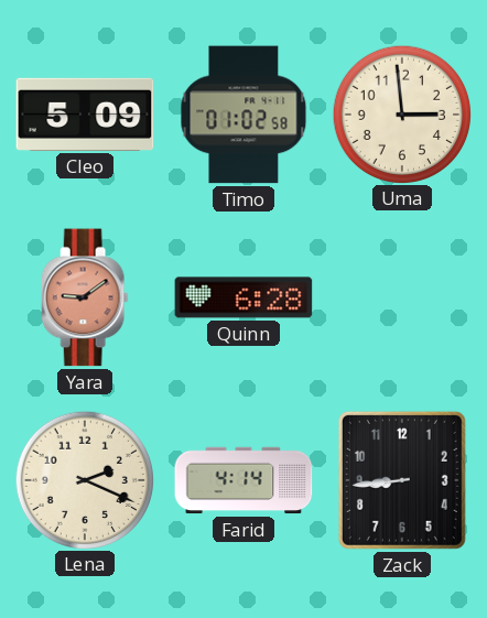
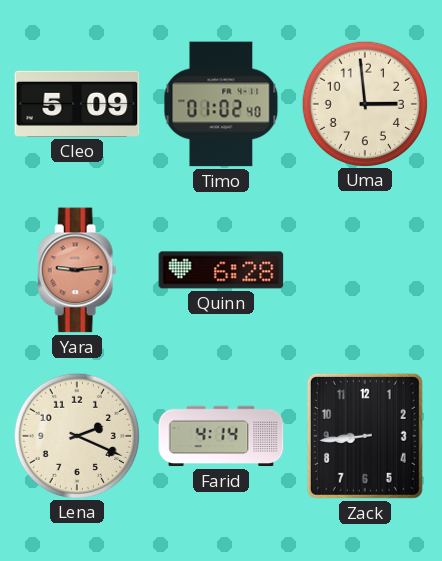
Timo: 01:02:58 -> 01:02:40
Yara: 9:09 -> 9:14
